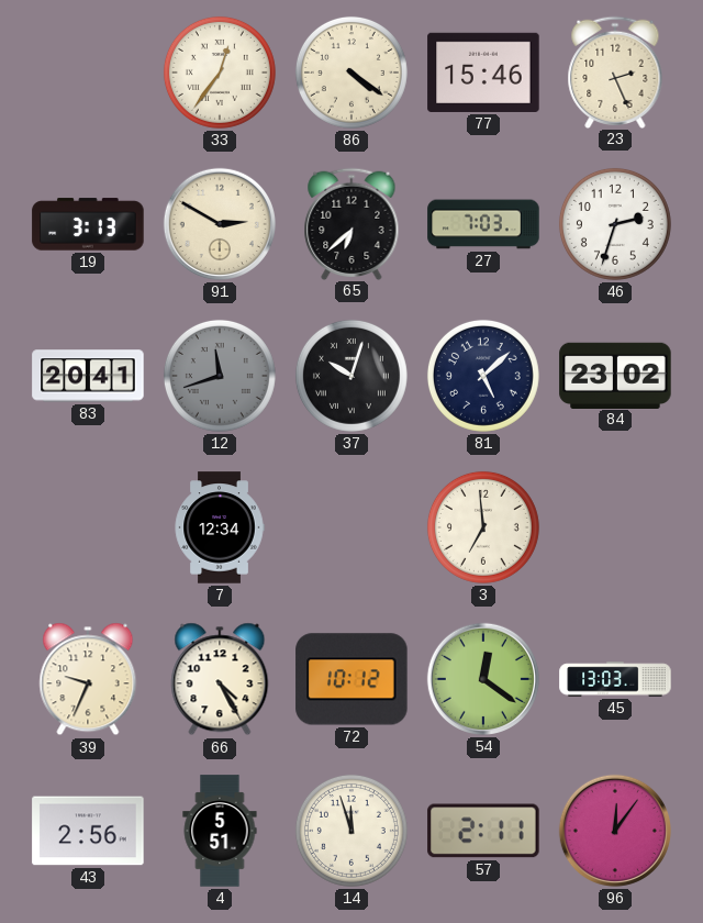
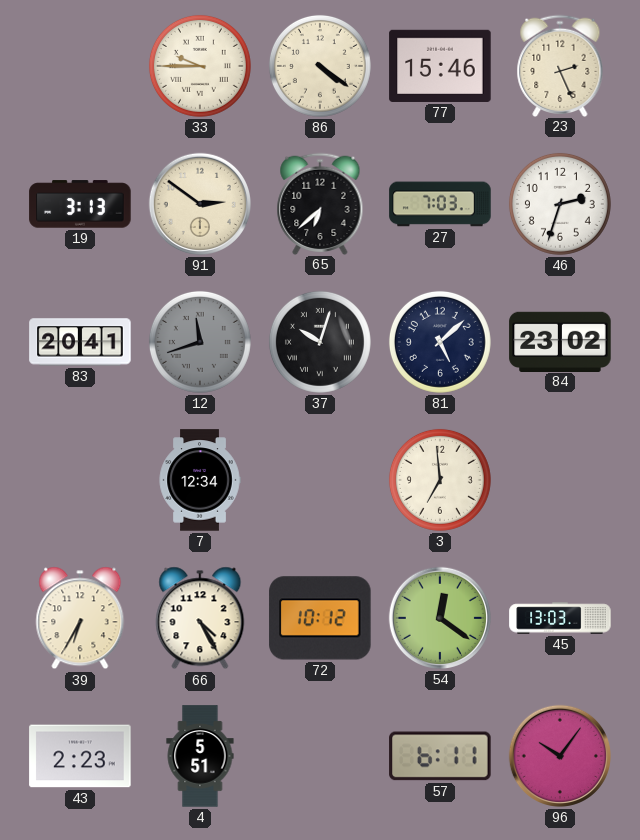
33: 12:36 -> 9:45
91: 2:50 -> 2:51
39: 9:34 -> 6:35
43: 2:56 -> 2:23
14: 11:57 -> none
57: 2:11 -> 6:11
96: 12:06 -> 10:06
